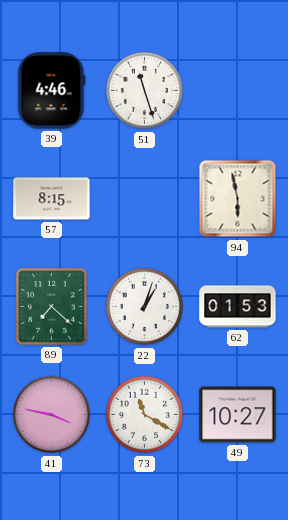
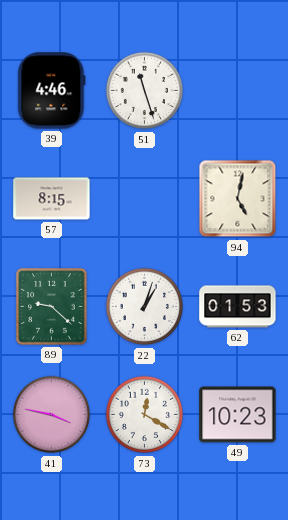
94: 5:58 -> 5:02
89: 7:22 -> 9:22
73: 11:20 -> 12:20
49: 10:27 -> 10:23
